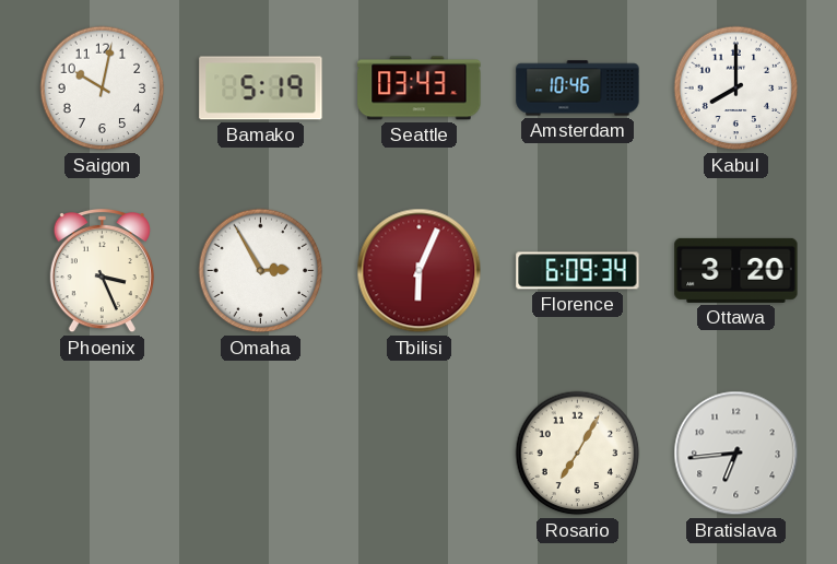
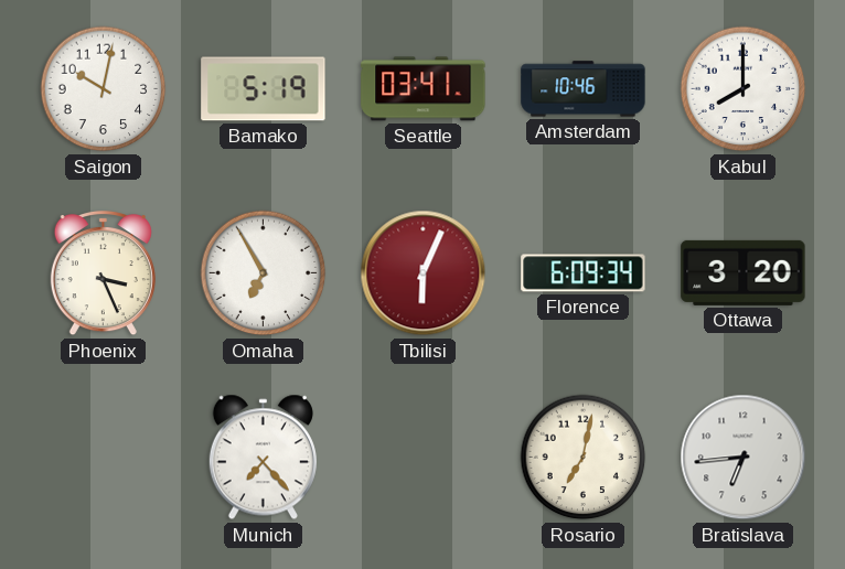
Seattle: 03:43 -> 03:41
Omaha: 2:55 -> 6:55
Munich: none -> 7:23
Rosario: 7:05 -> 7:02
